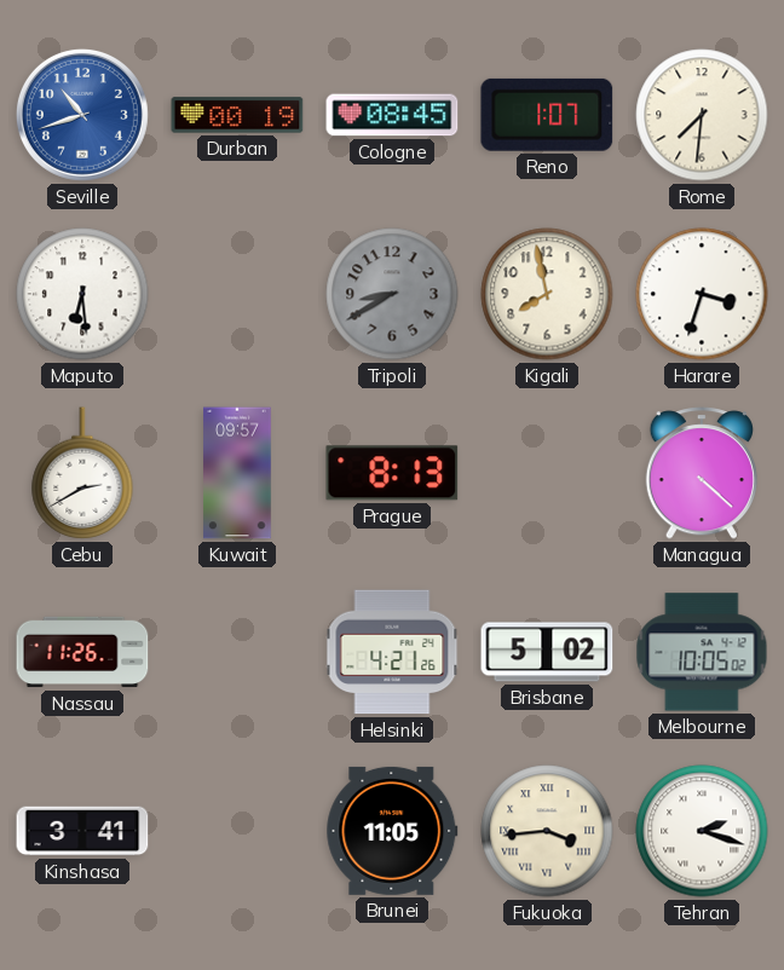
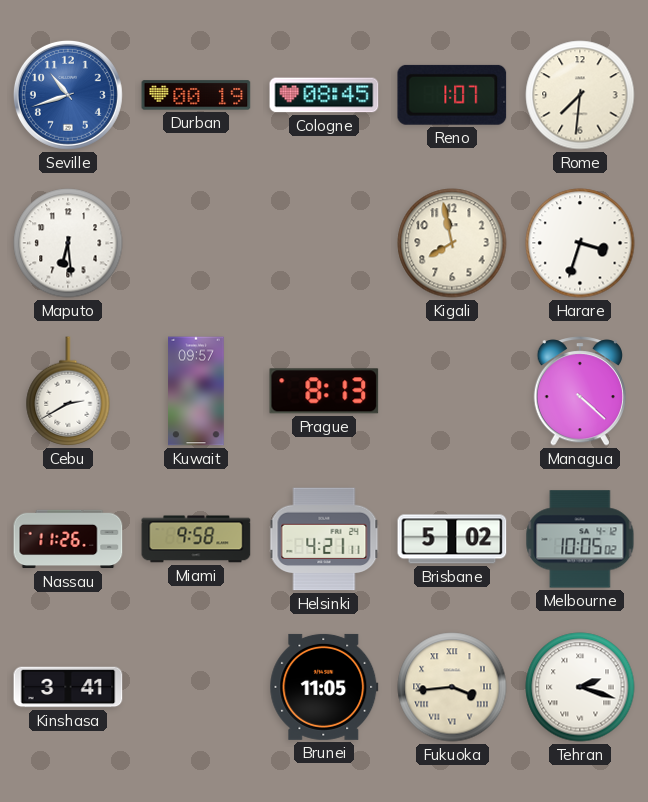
Tripoli: 8:40 -> none
Miami: none -> 9:58
Helsinki: 4:21:26 -> 4:21:11
